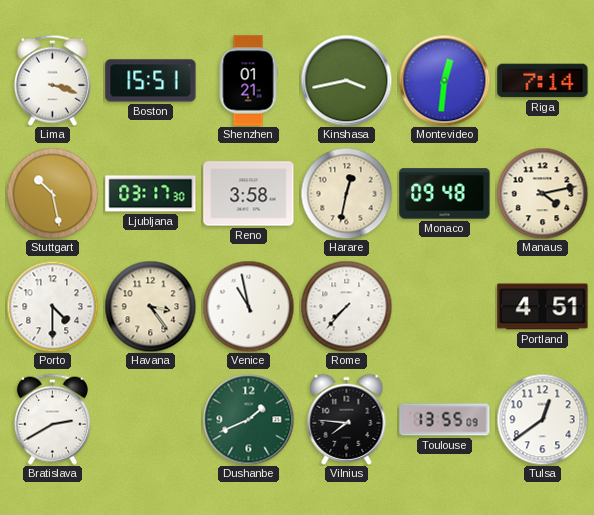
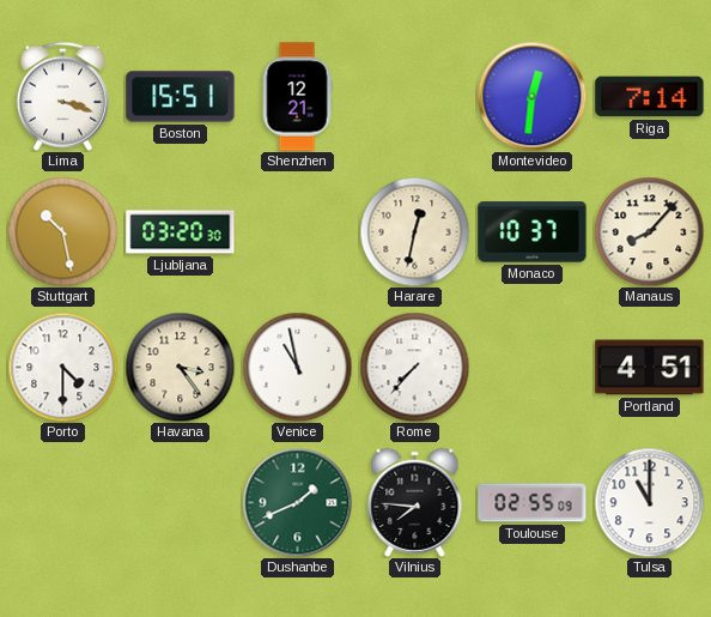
Shenzhen: 01:21 -> 12:21
Kinshasa: 3:43 -> none
Ljubljana: 03:17 -> 03:20
Reno: 3:58 -> none
Monaco: 09:48 -> 10:37
Manaus: 4:13 -> 8:07
Bratislava: 2:40 -> none
Toulouse: 13:55 -> 02:55
Tulsa: 12:39 -> 11:00
